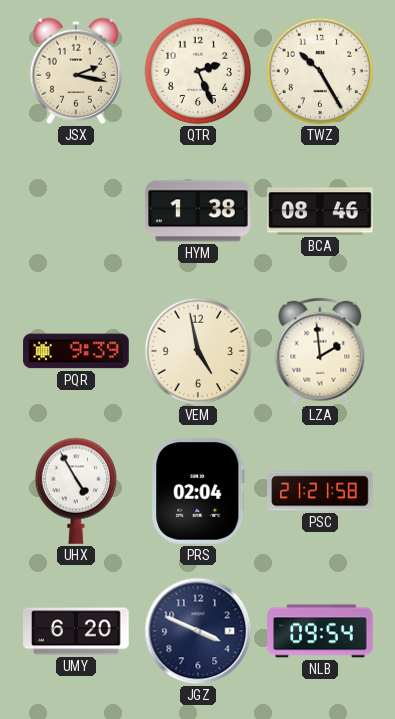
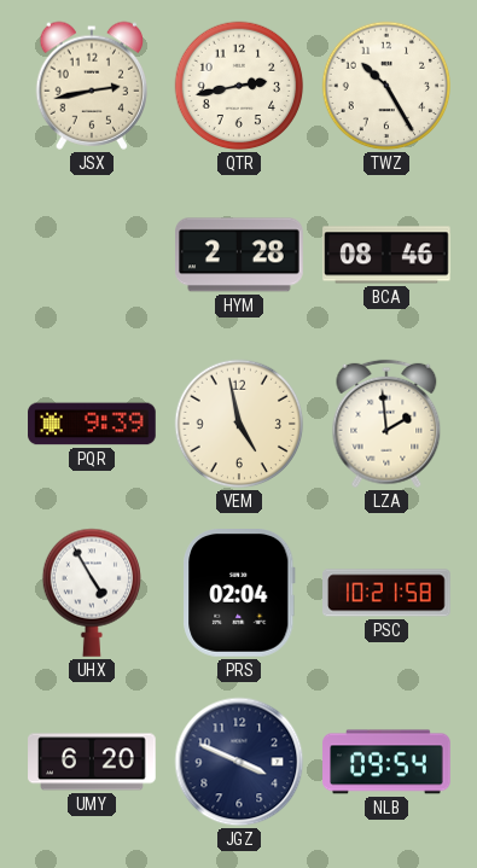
JSX: 2:17 -> 2:43
QTR: 2:26 -> 2:43
HYM: 1:38 -> 2:28
PSC: 21:21 -> 10:21
